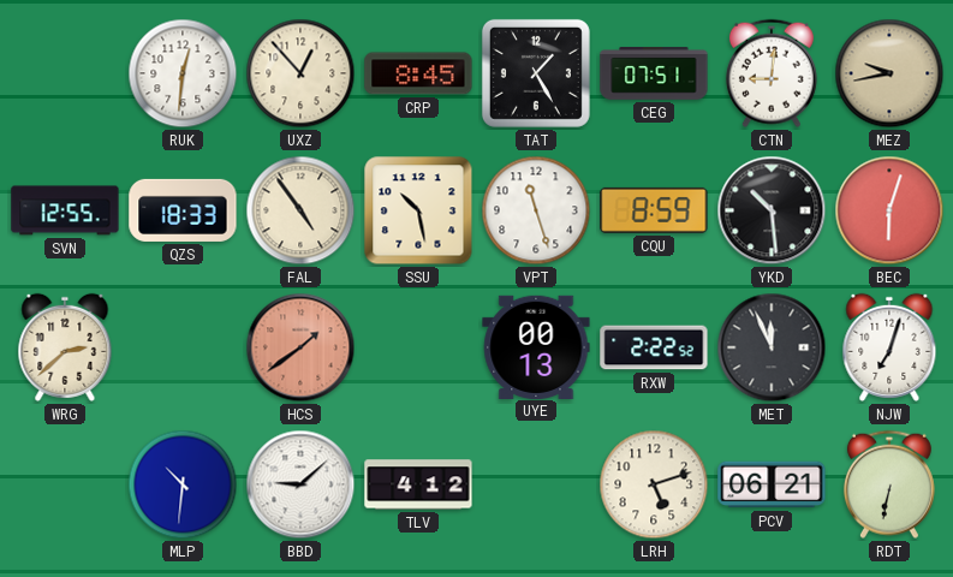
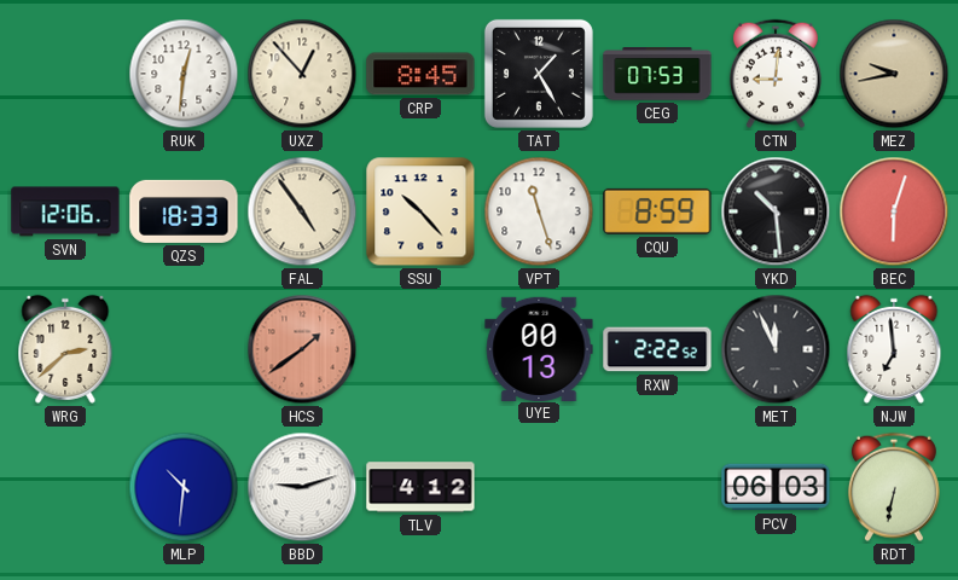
CEG: 07:51 -> 07:53
SVN: 12:55 -> 12:06
SSU: 10:28 -> 10:23
NJW: 7:03 -> 6:59
BBD: 9:08 -> 9:12
LRH: 5:12 -> none
PCV: 06:21 -> 06:03
